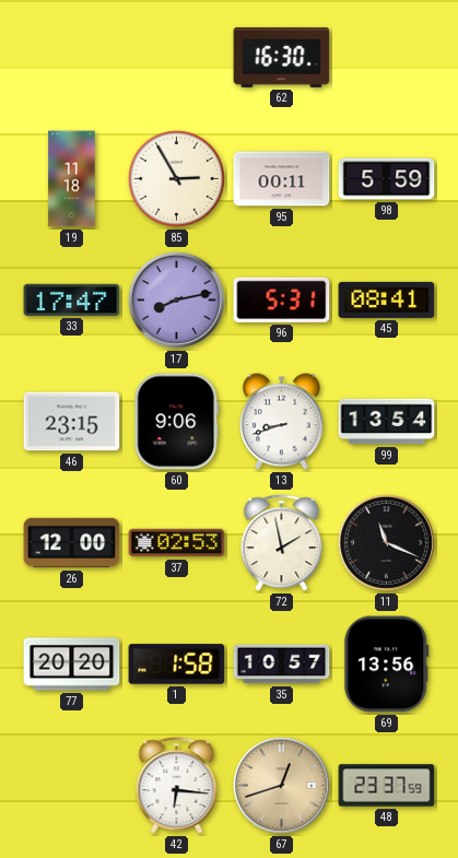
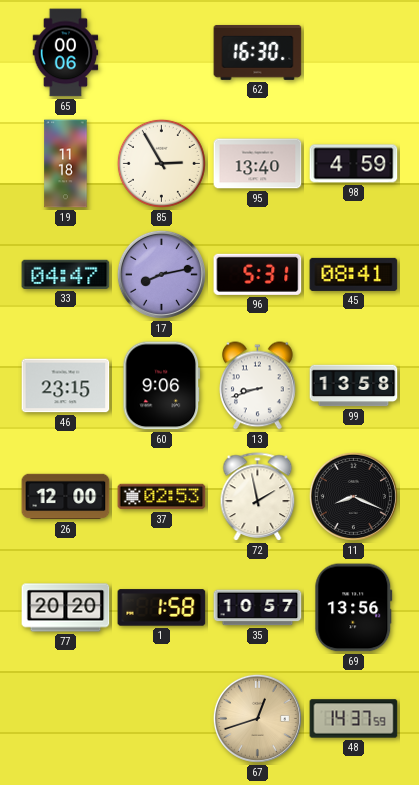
65: none -> 00:06
95: 00:11 -> 13:40
98: 5:59 -> 4:59
33: 17:47 -> 04:47
99: 13:54 -> 13:58
11: 11:19 -> 8:19
42: 6:16 -> none
48: 23:37 -> 14:37
